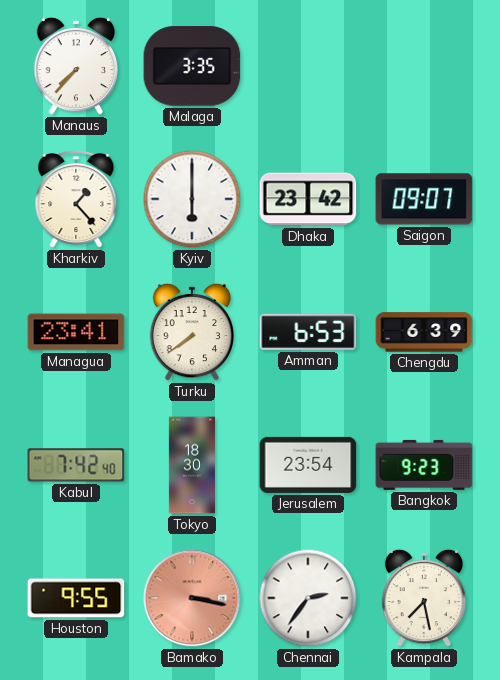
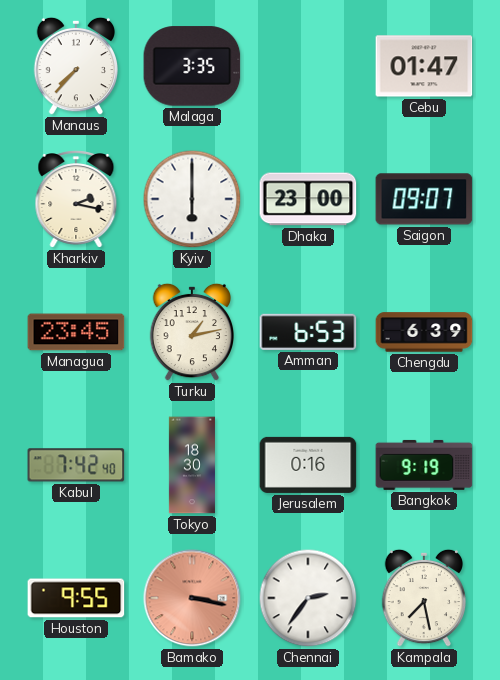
Cebu: none -> 01:47
Kharkiv: 1:23 -> 2:17
Dhaka: 23:42 -> 23:00
Managua: 23:41 -> 23:45
Turku: 7:39 -> 1:13
Jerusalem: 23:54 -> 0:16
Bangkok: 9:23 -> 9:19
